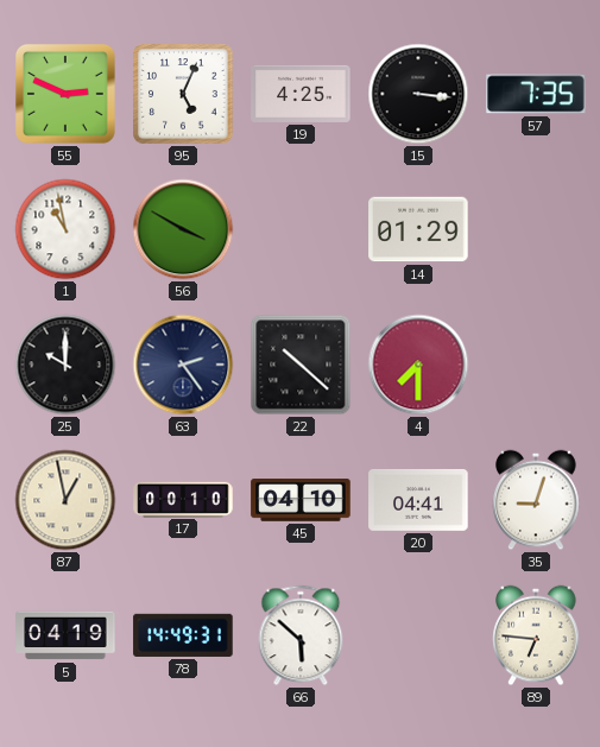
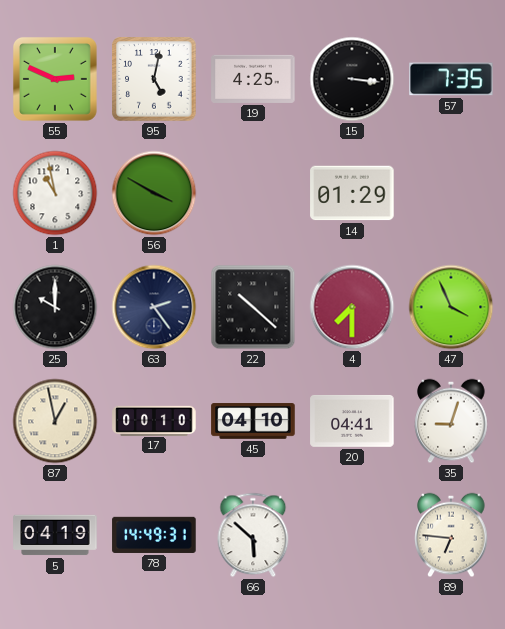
95: 5:04 -> 5:02
47: none -> 3:56
